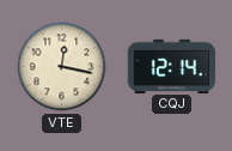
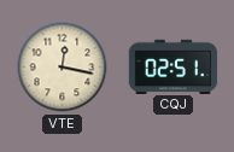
CQJ: 12:14 -> 02:51
